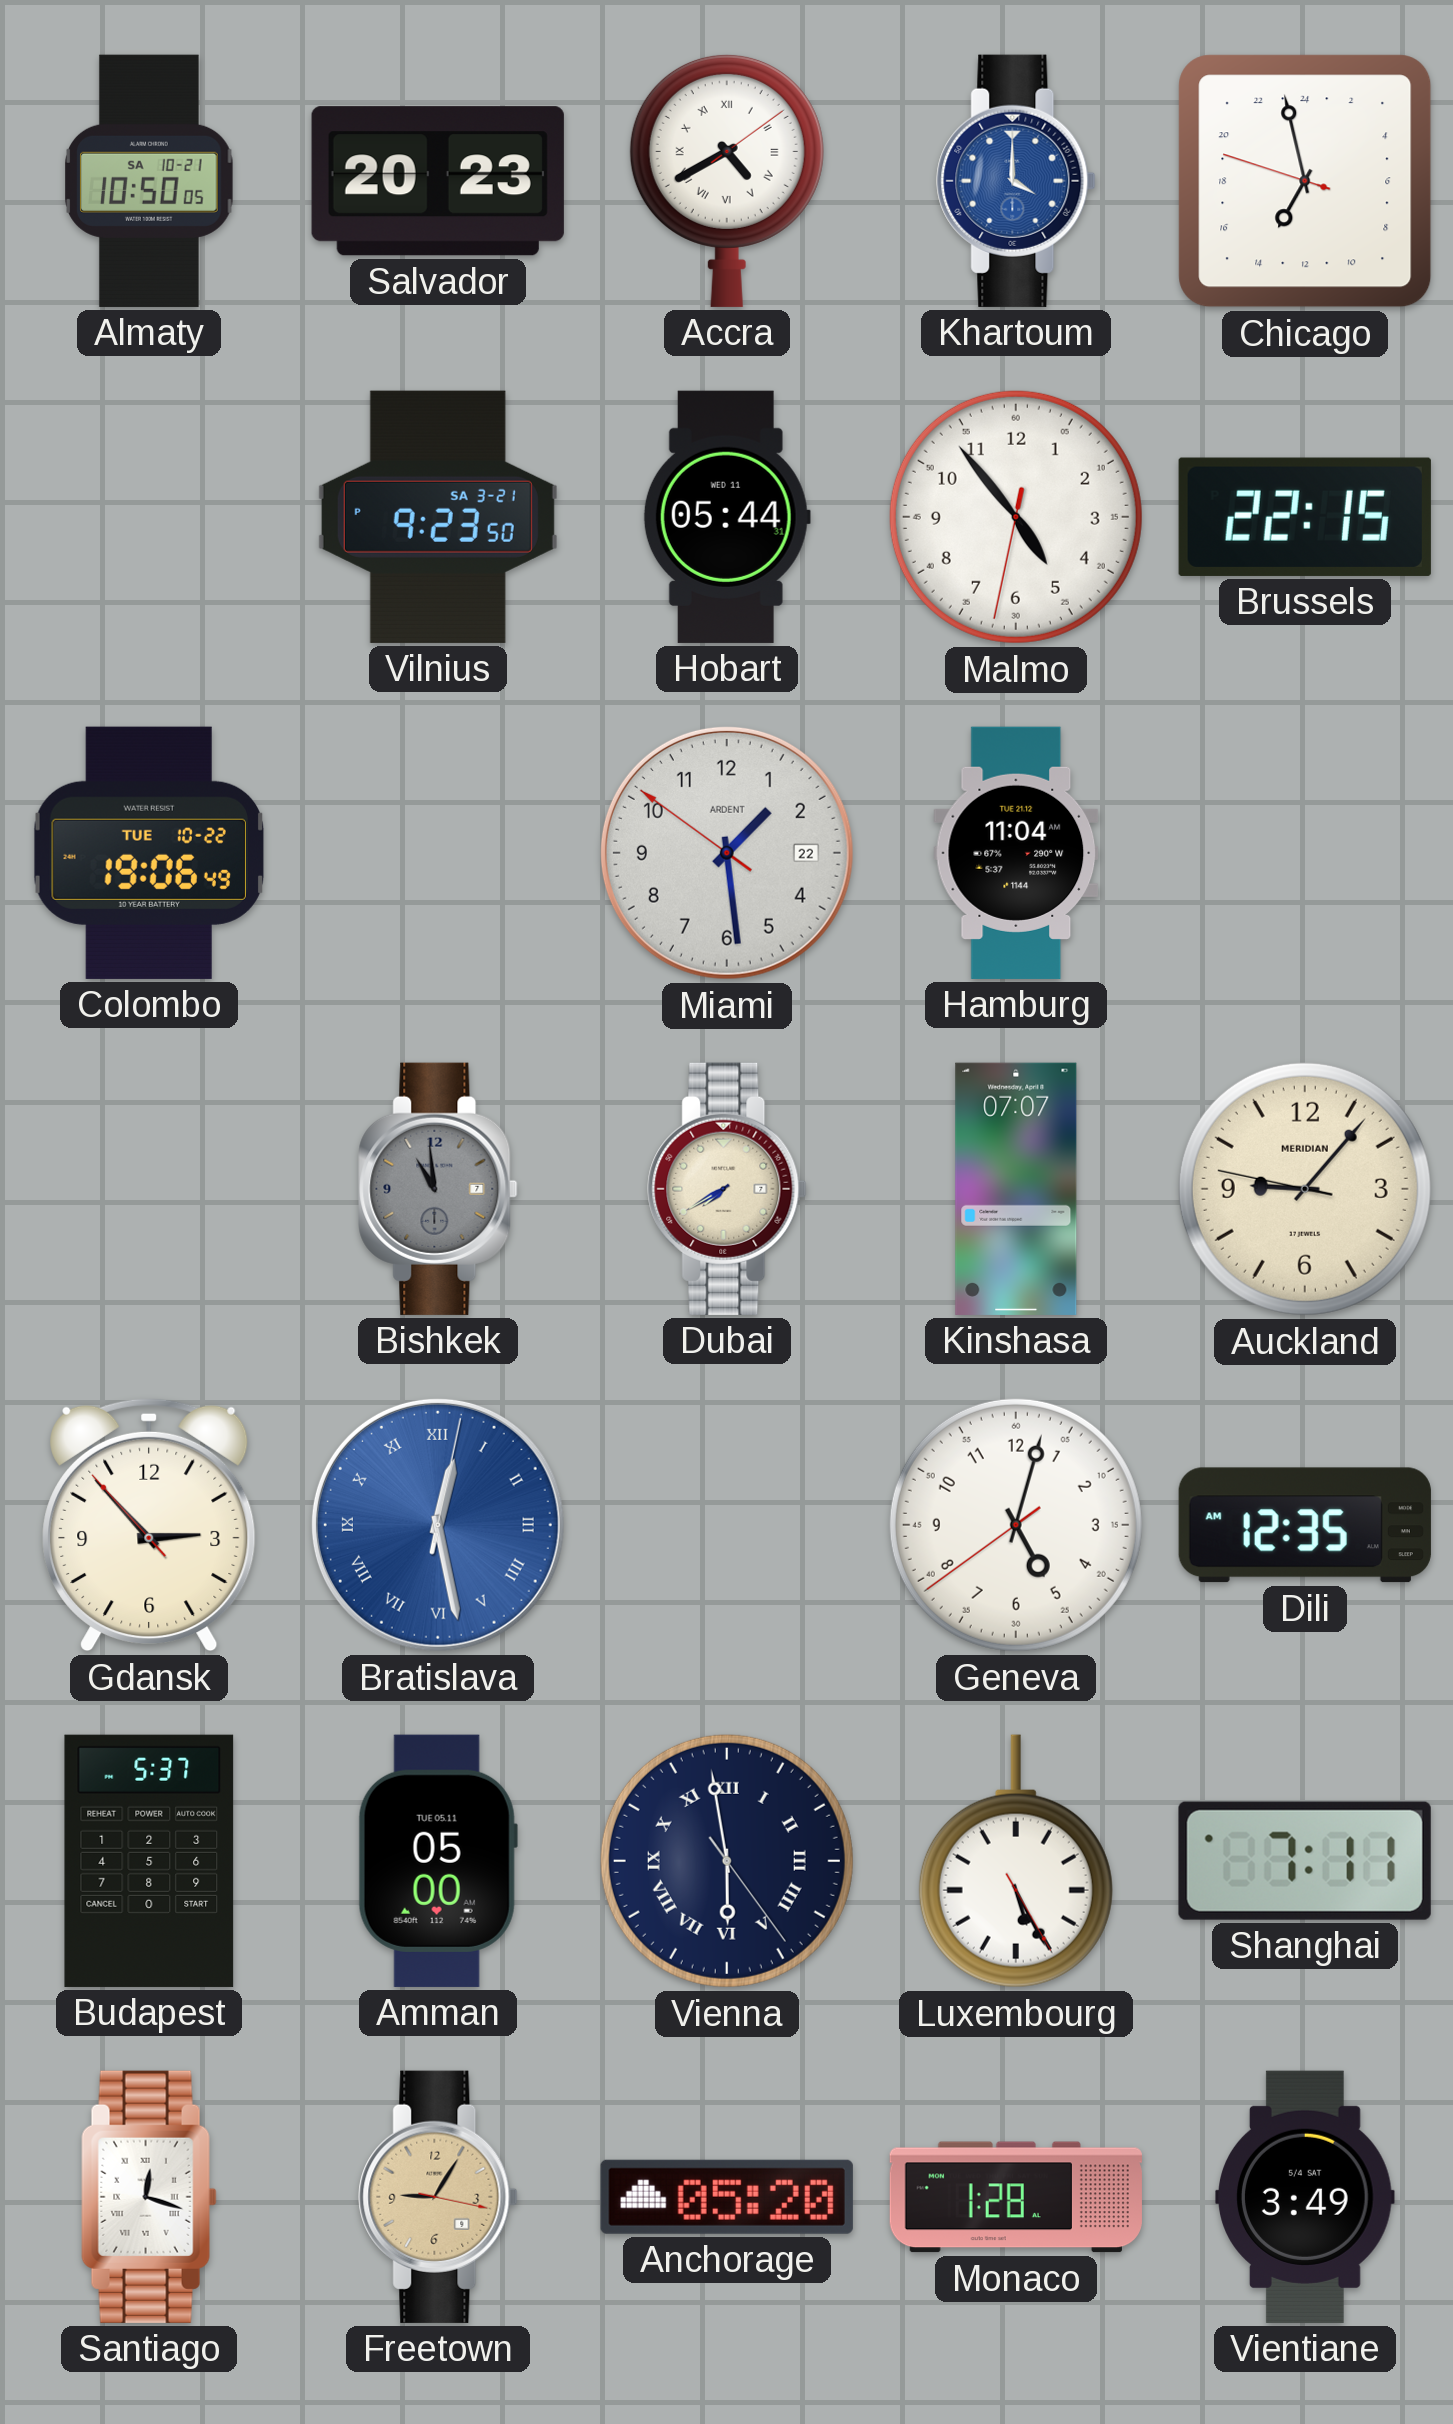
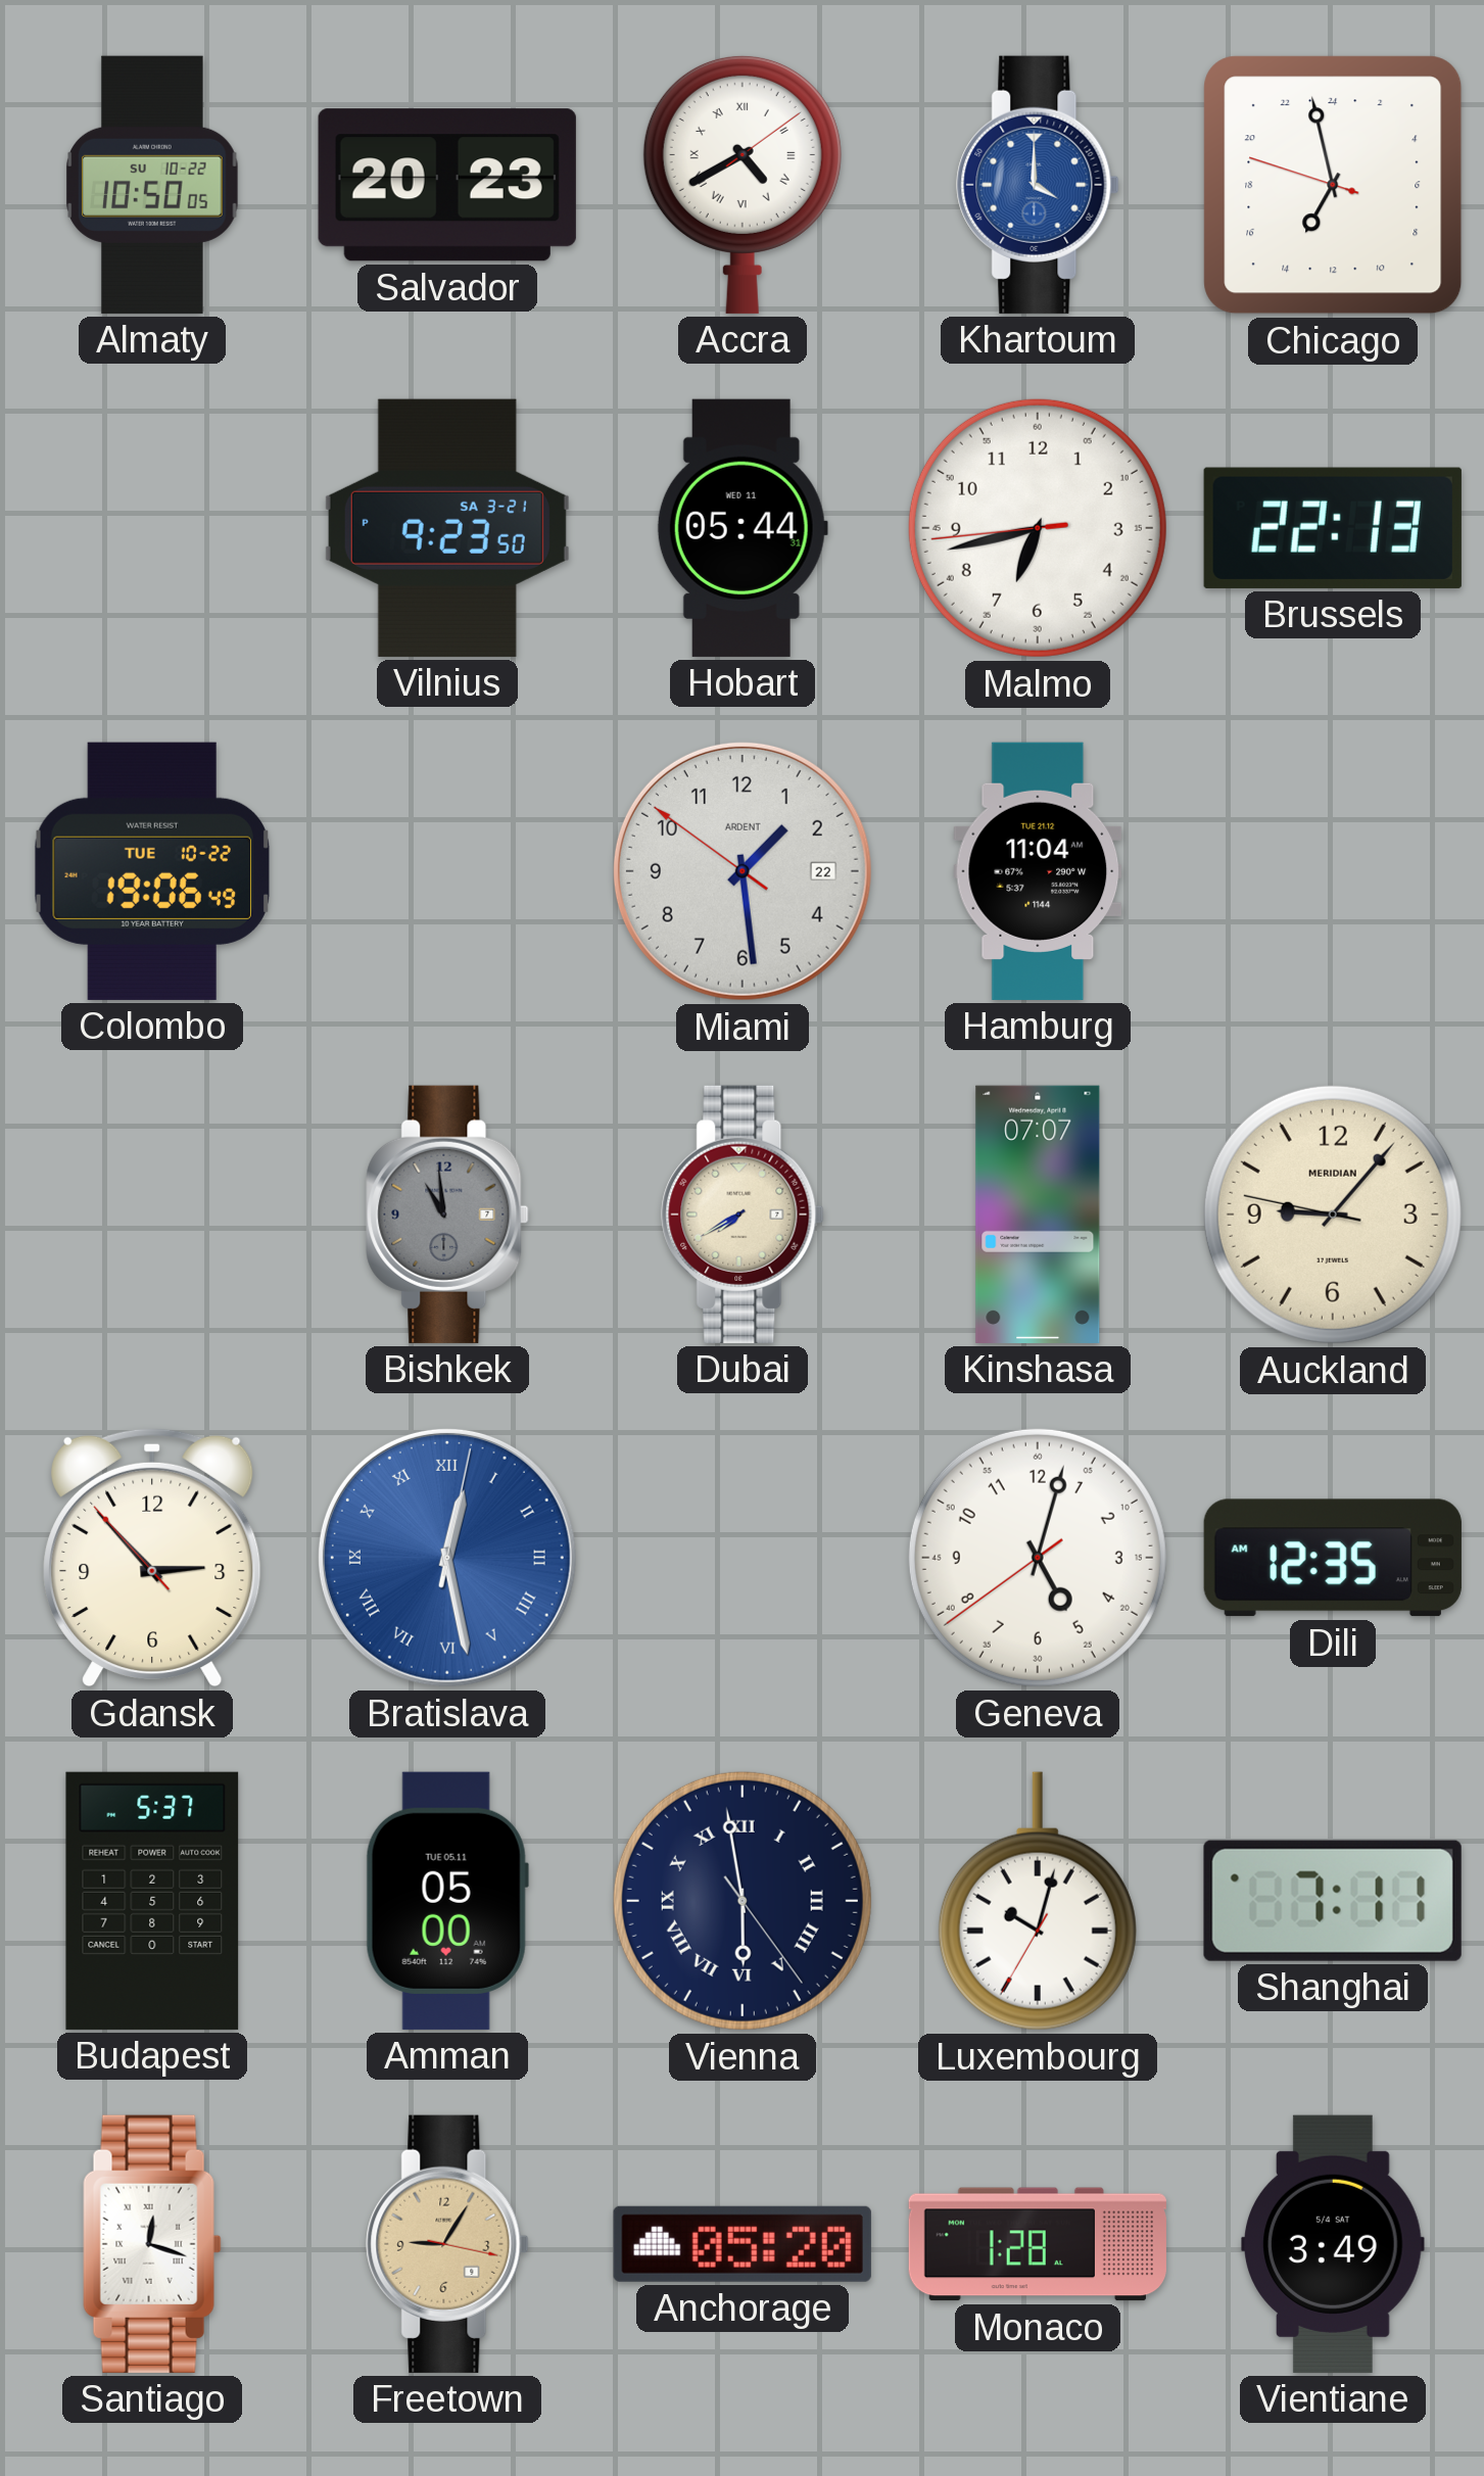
Almaty date: SA 10-21 -> SU 10-22
Malmo: 4:53 -> 6:42
Brussels: 22:15 -> 22:13
Luxembourg: 5:25 -> 10:02
